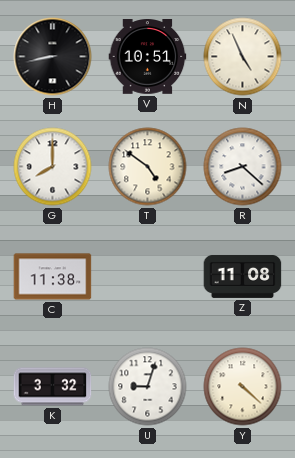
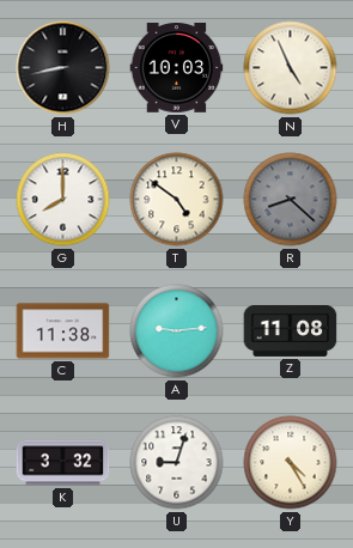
V: 10:51 -> 10:03
R dial: white -> grey
A: none -> 9:14
Y: 4:22 -> 4:25
